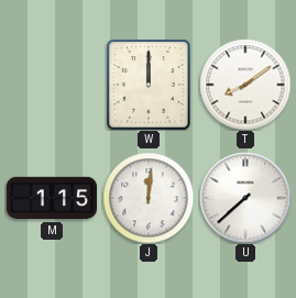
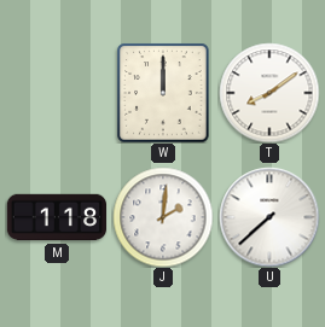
M: 1:15 -> 1:18
J: 12:01 -> 2:01
